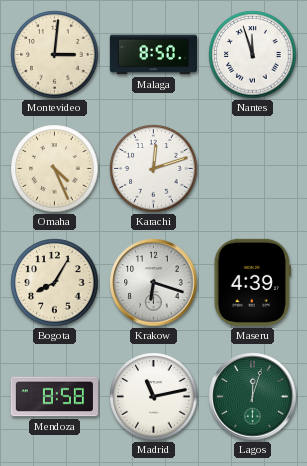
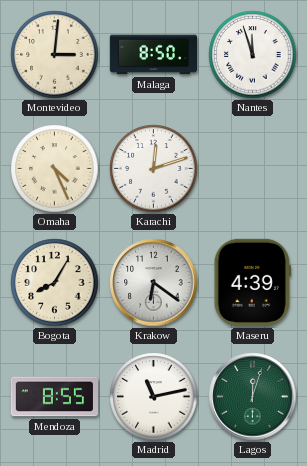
Krakow: 6:18 -> 6:21
Mendoza: 8:58 -> 8:55
